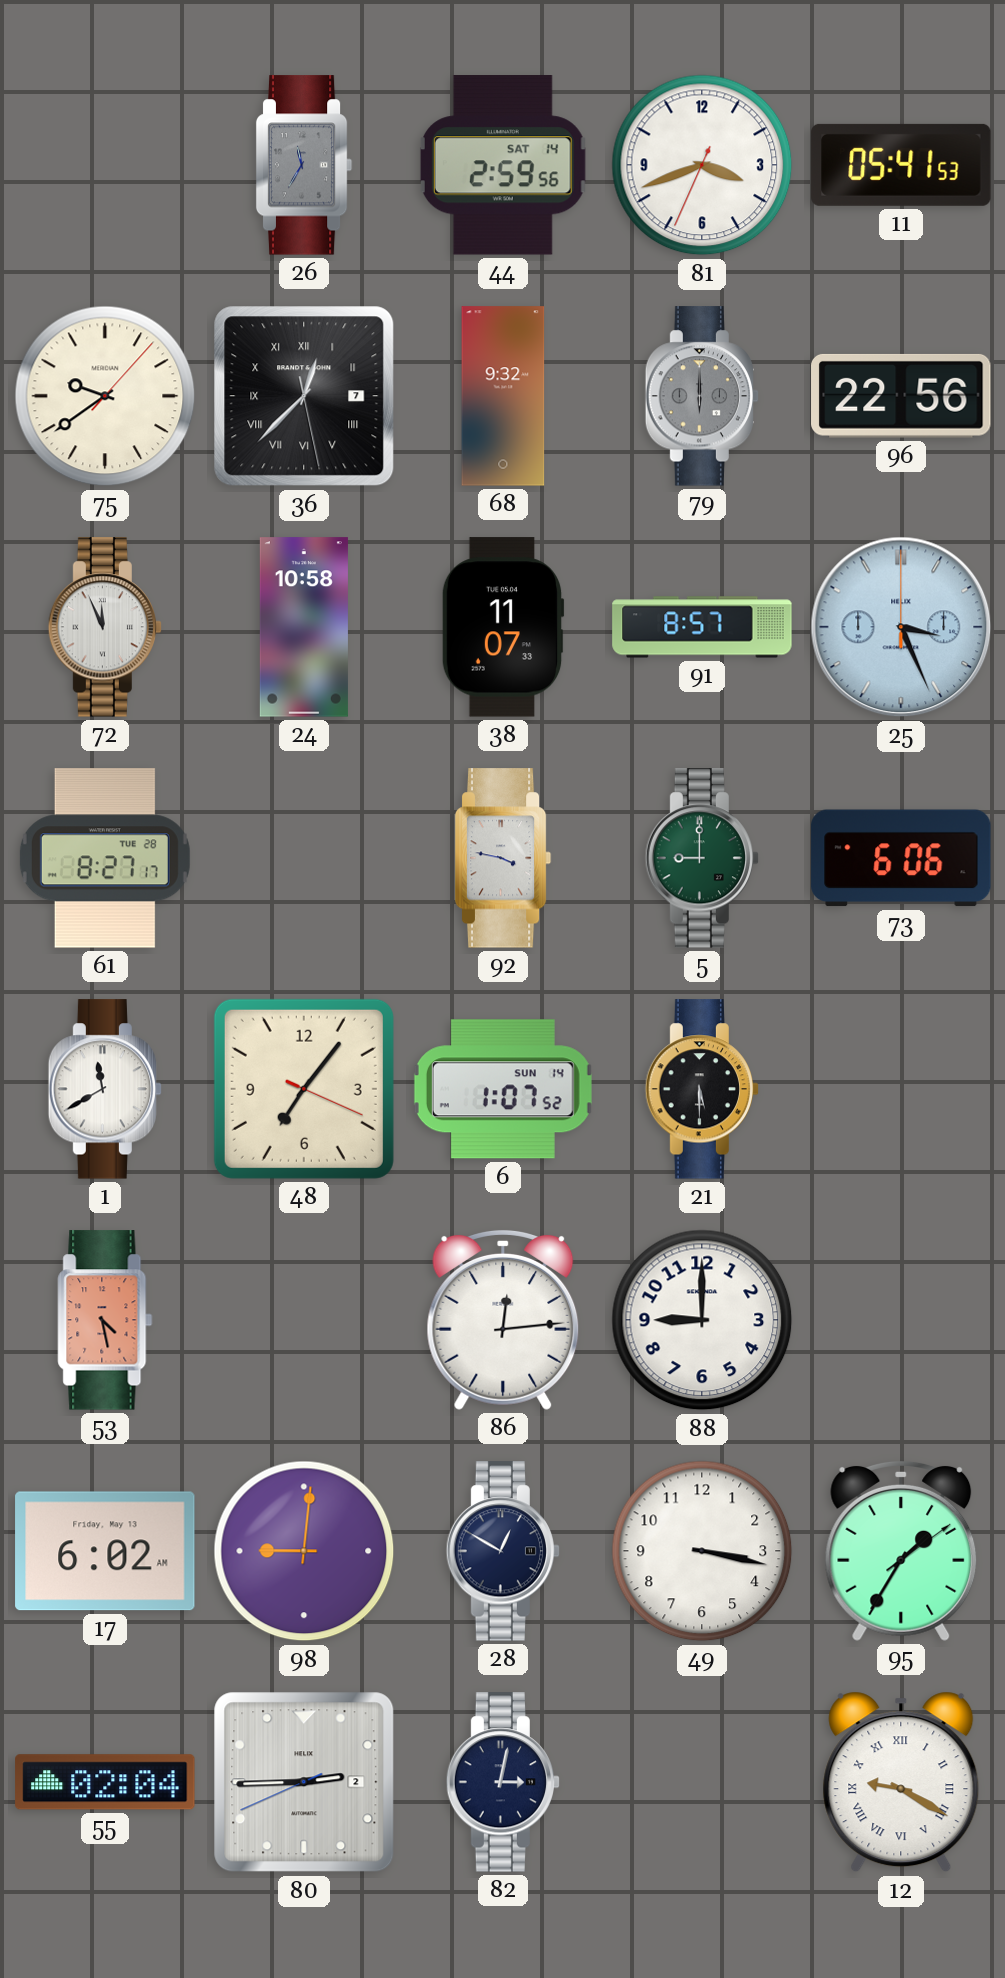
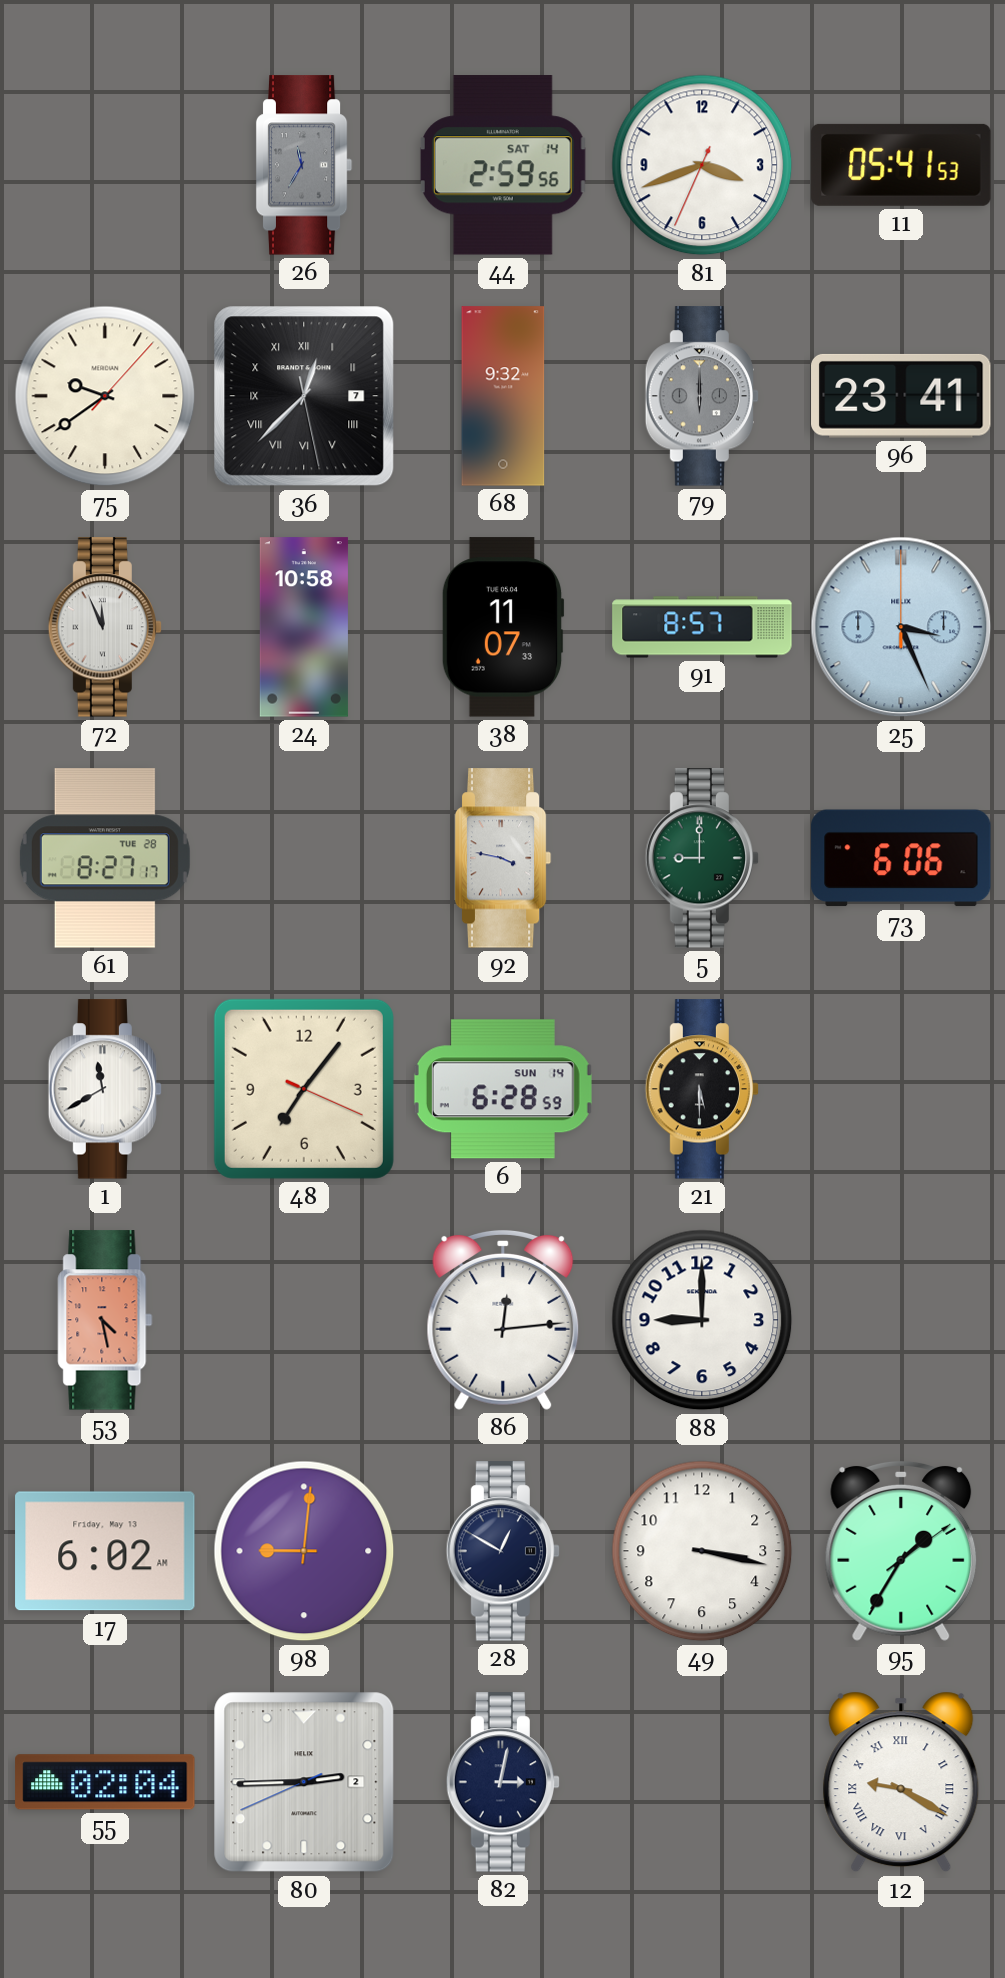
96: 22:56 -> 23:41
6: 1:07 -> 6:28
